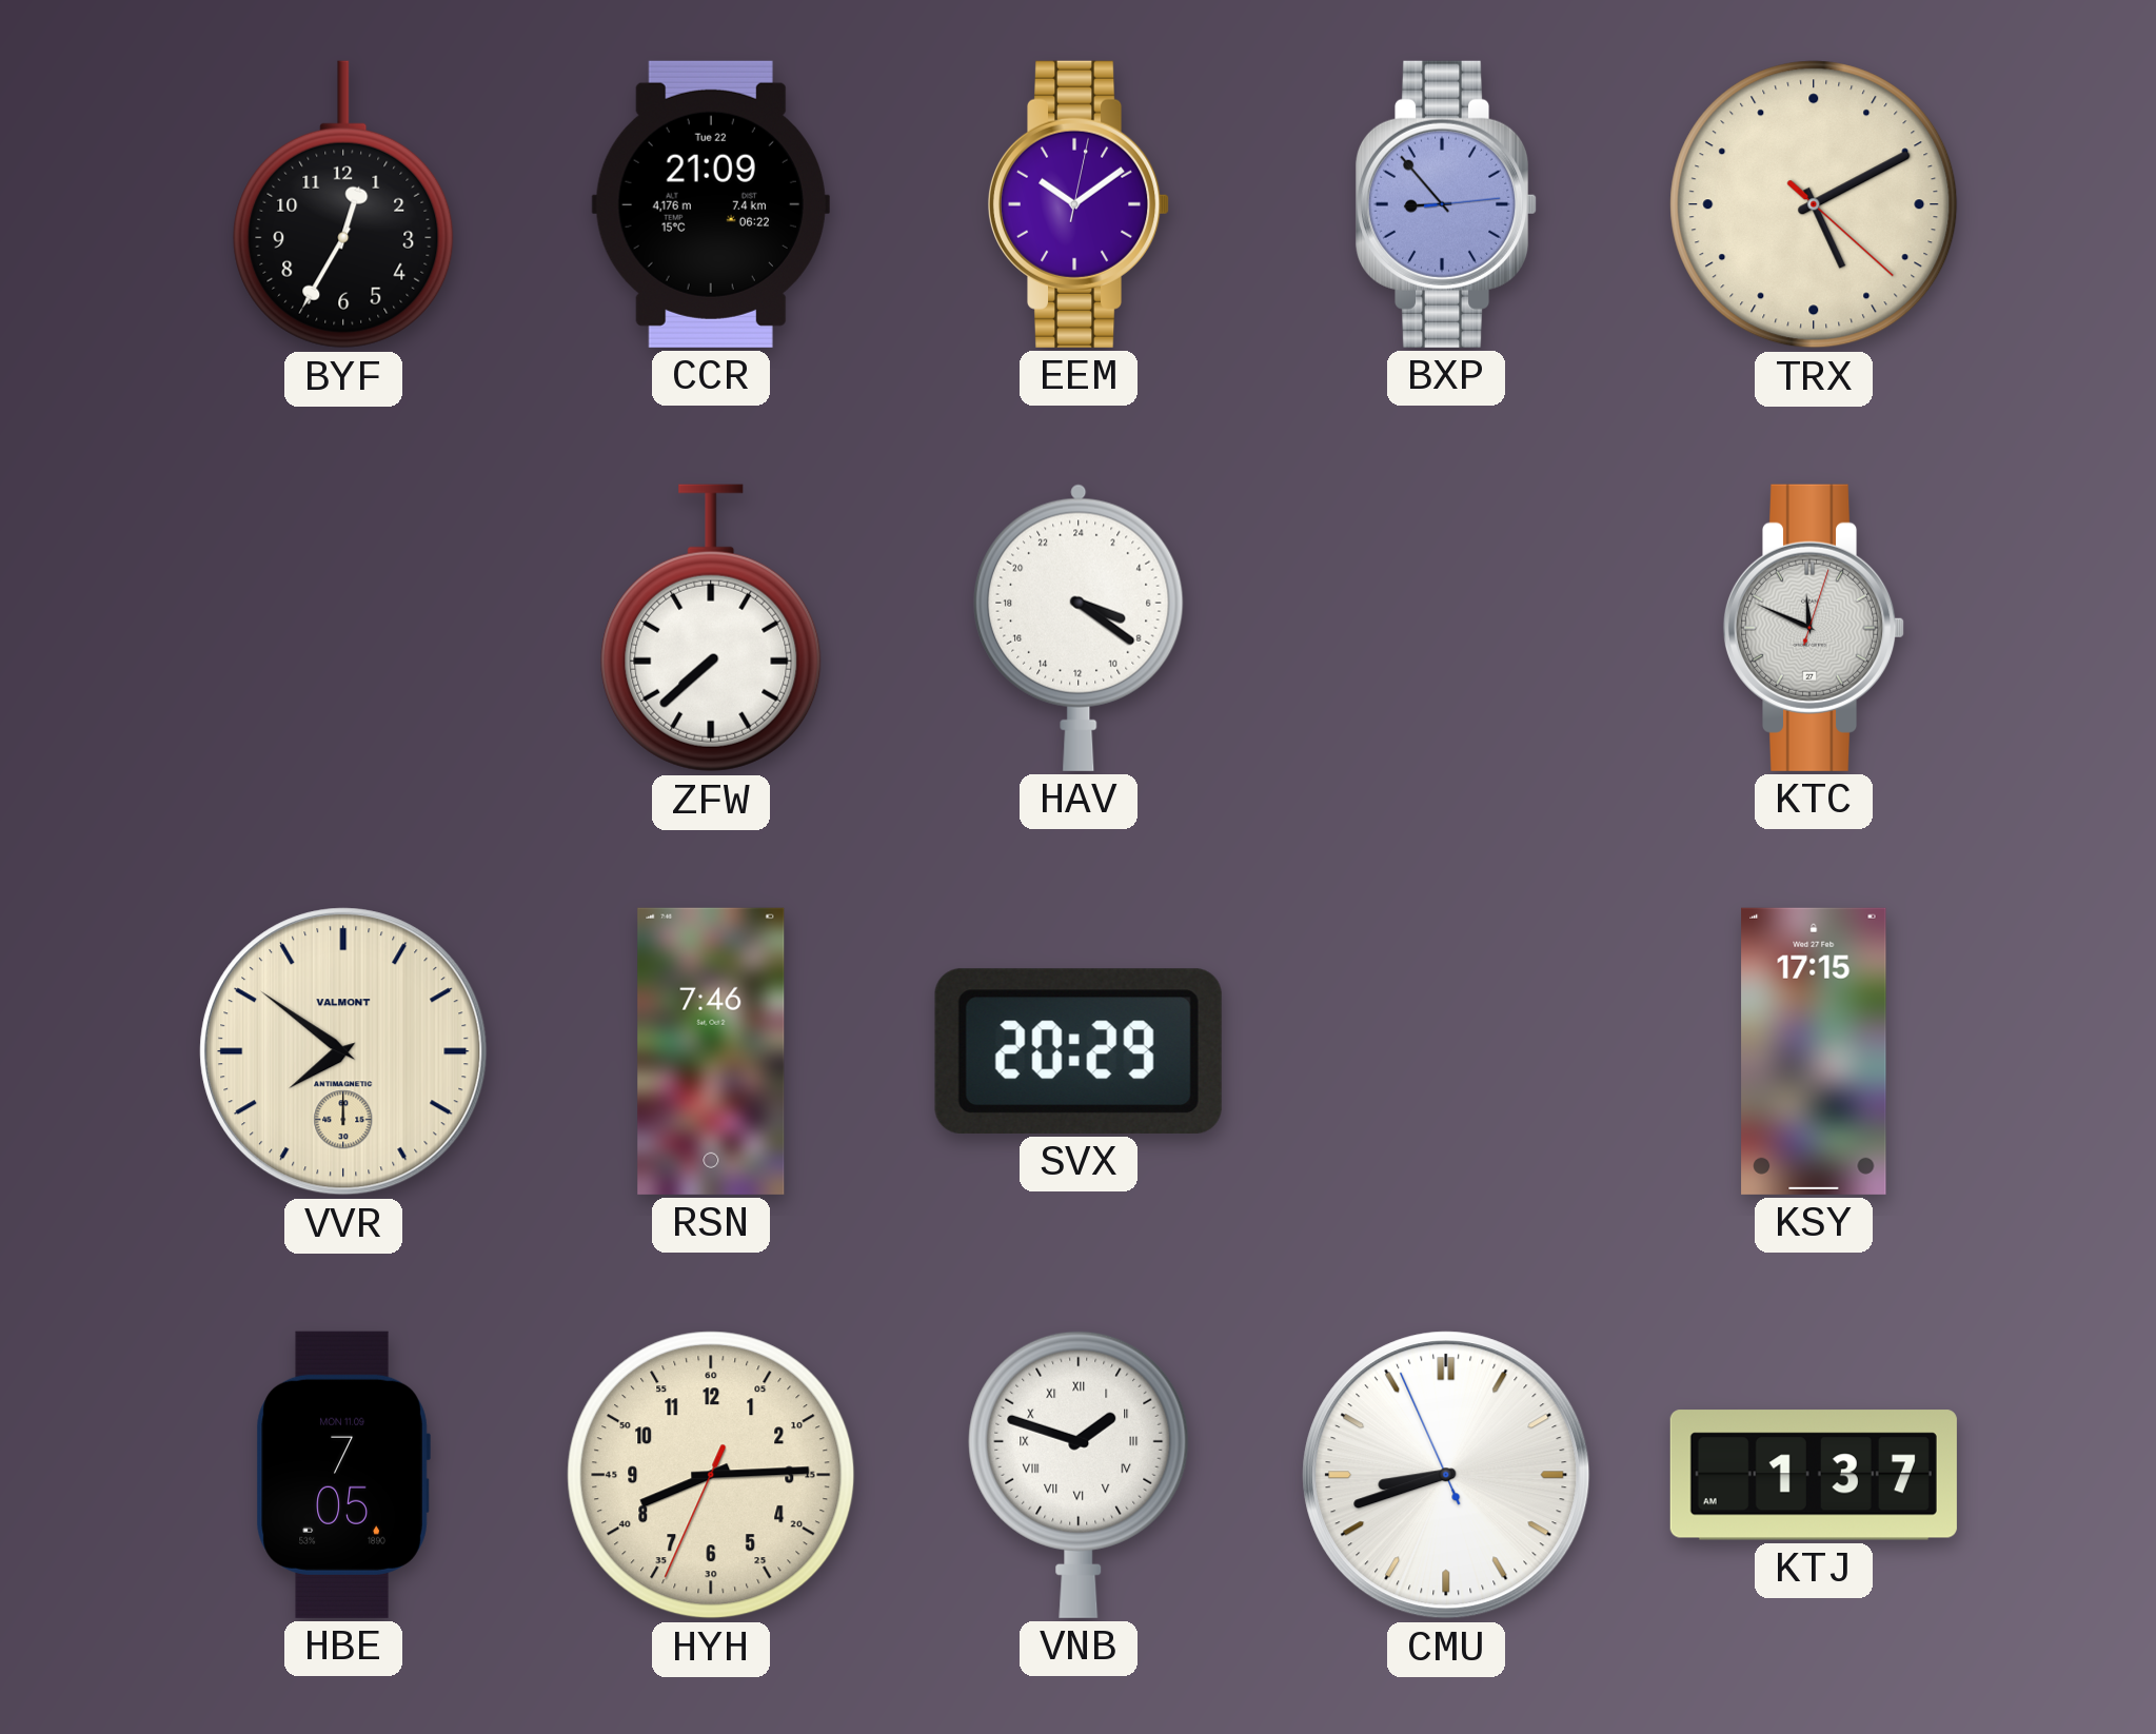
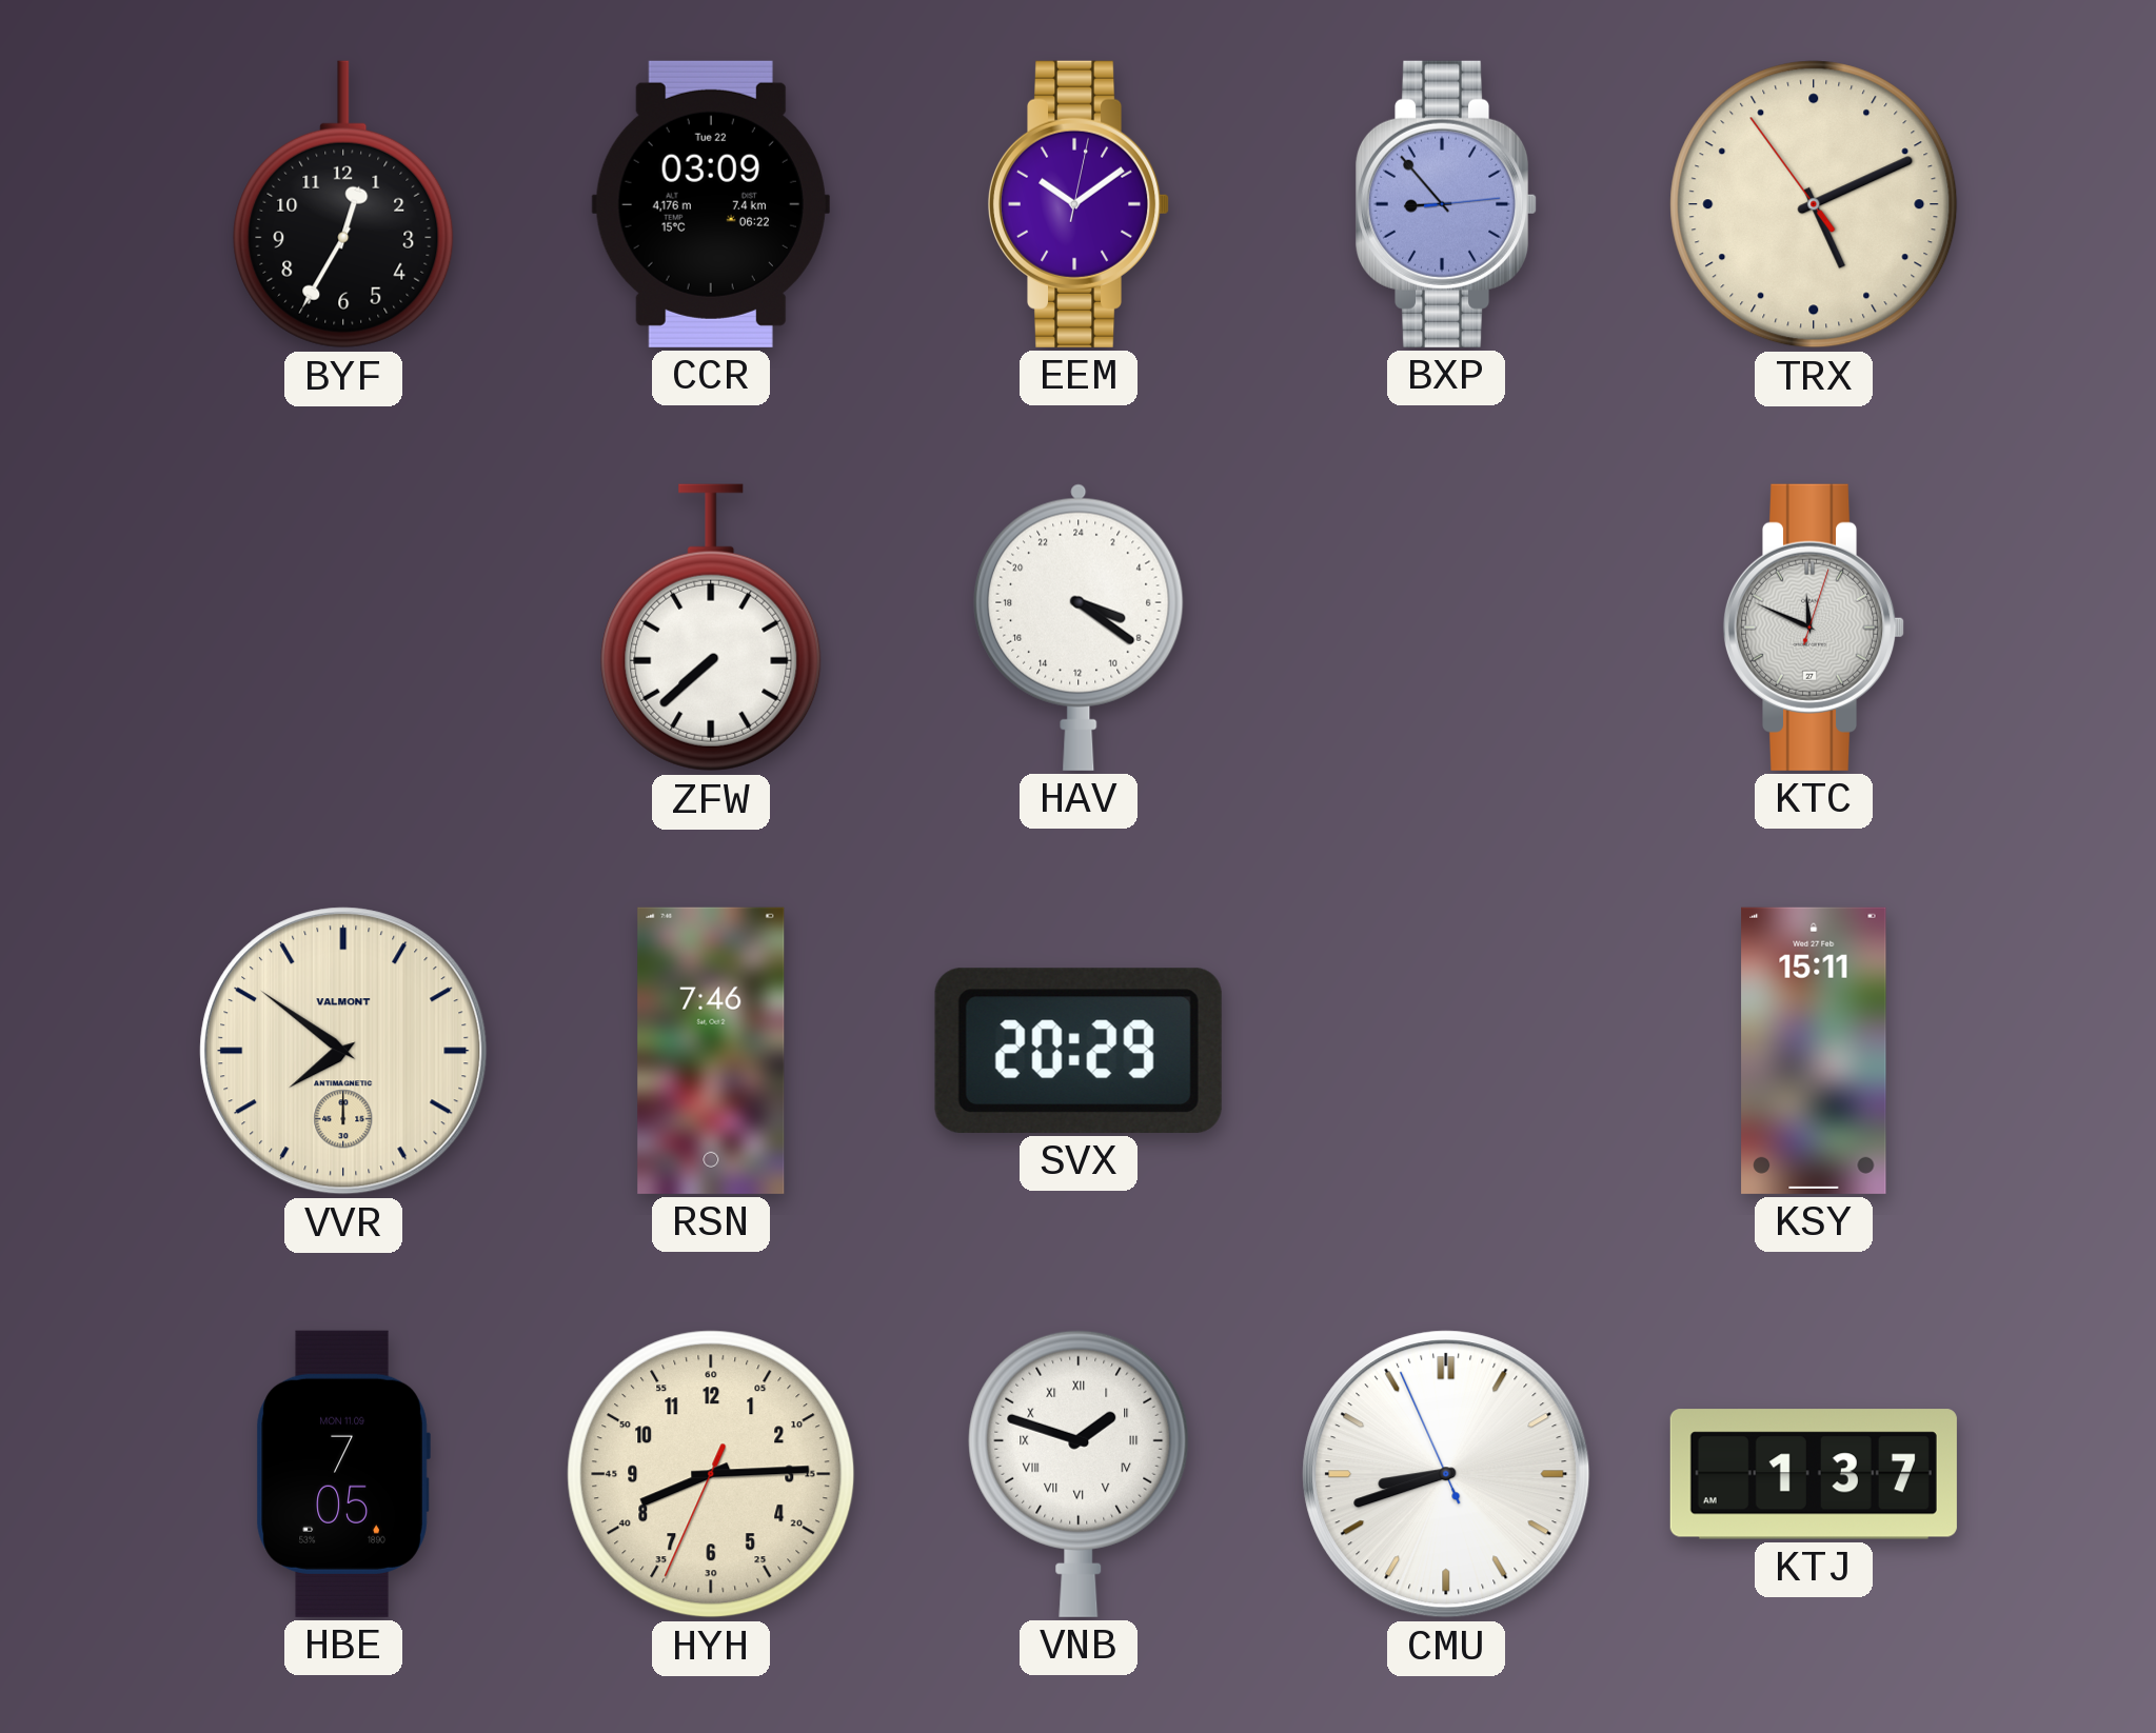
CCR: 21:09 -> 03:09
TRX: 5:10:22 -> 5:10:54
KSY: 17:15 -> 15:11
